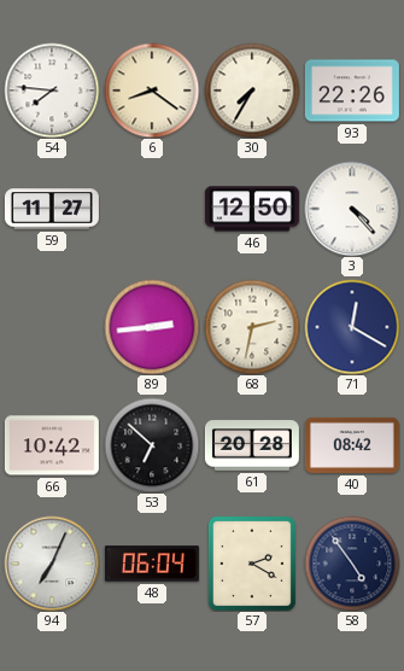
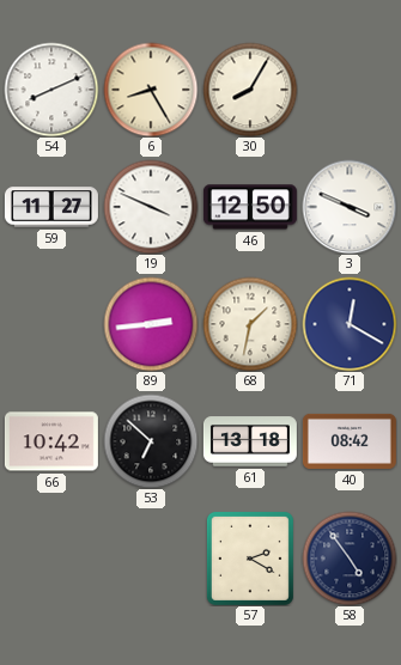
54: 7:46 -> 8:11
6: 8:21 -> 8:25
30: 7:35 -> 8:05
93: 22:26 -> none
19: none -> 3:49
3: 4:23 -> 3:49
68: 2:32 -> 1:32
61: 20:28 -> 13:18
94: 7:04 -> none
48: 06:04 -> none
